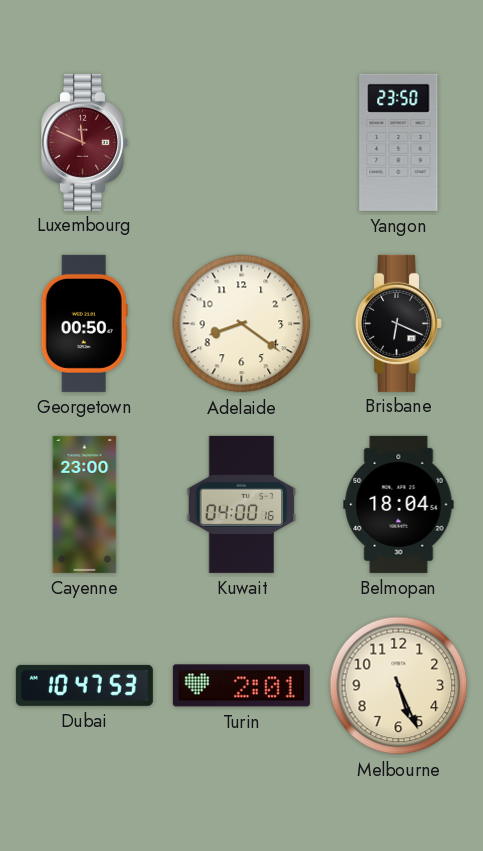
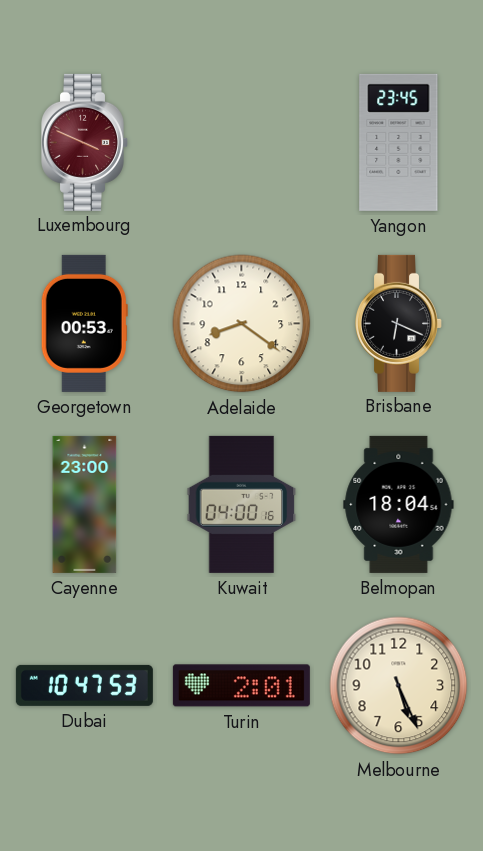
Luxembourg: 11:49 -> 3:49
Yangon: 23:50 -> 23:45
Georgetown: 00:50 -> 00:53
